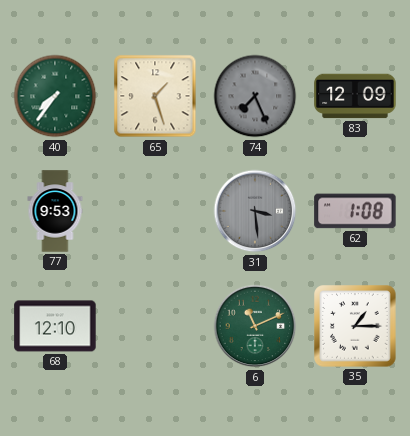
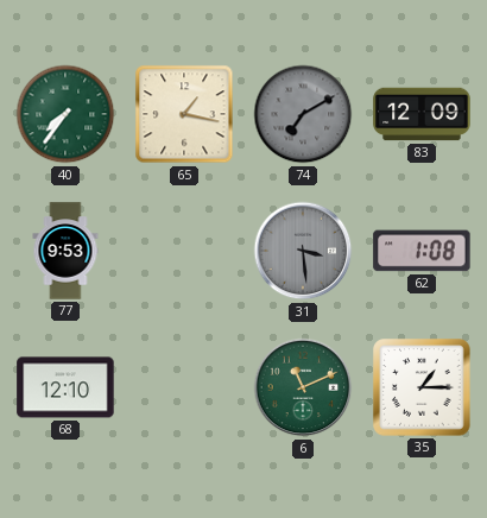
65: 1:27 -> 1:17
74: 7:26 -> 7:10
